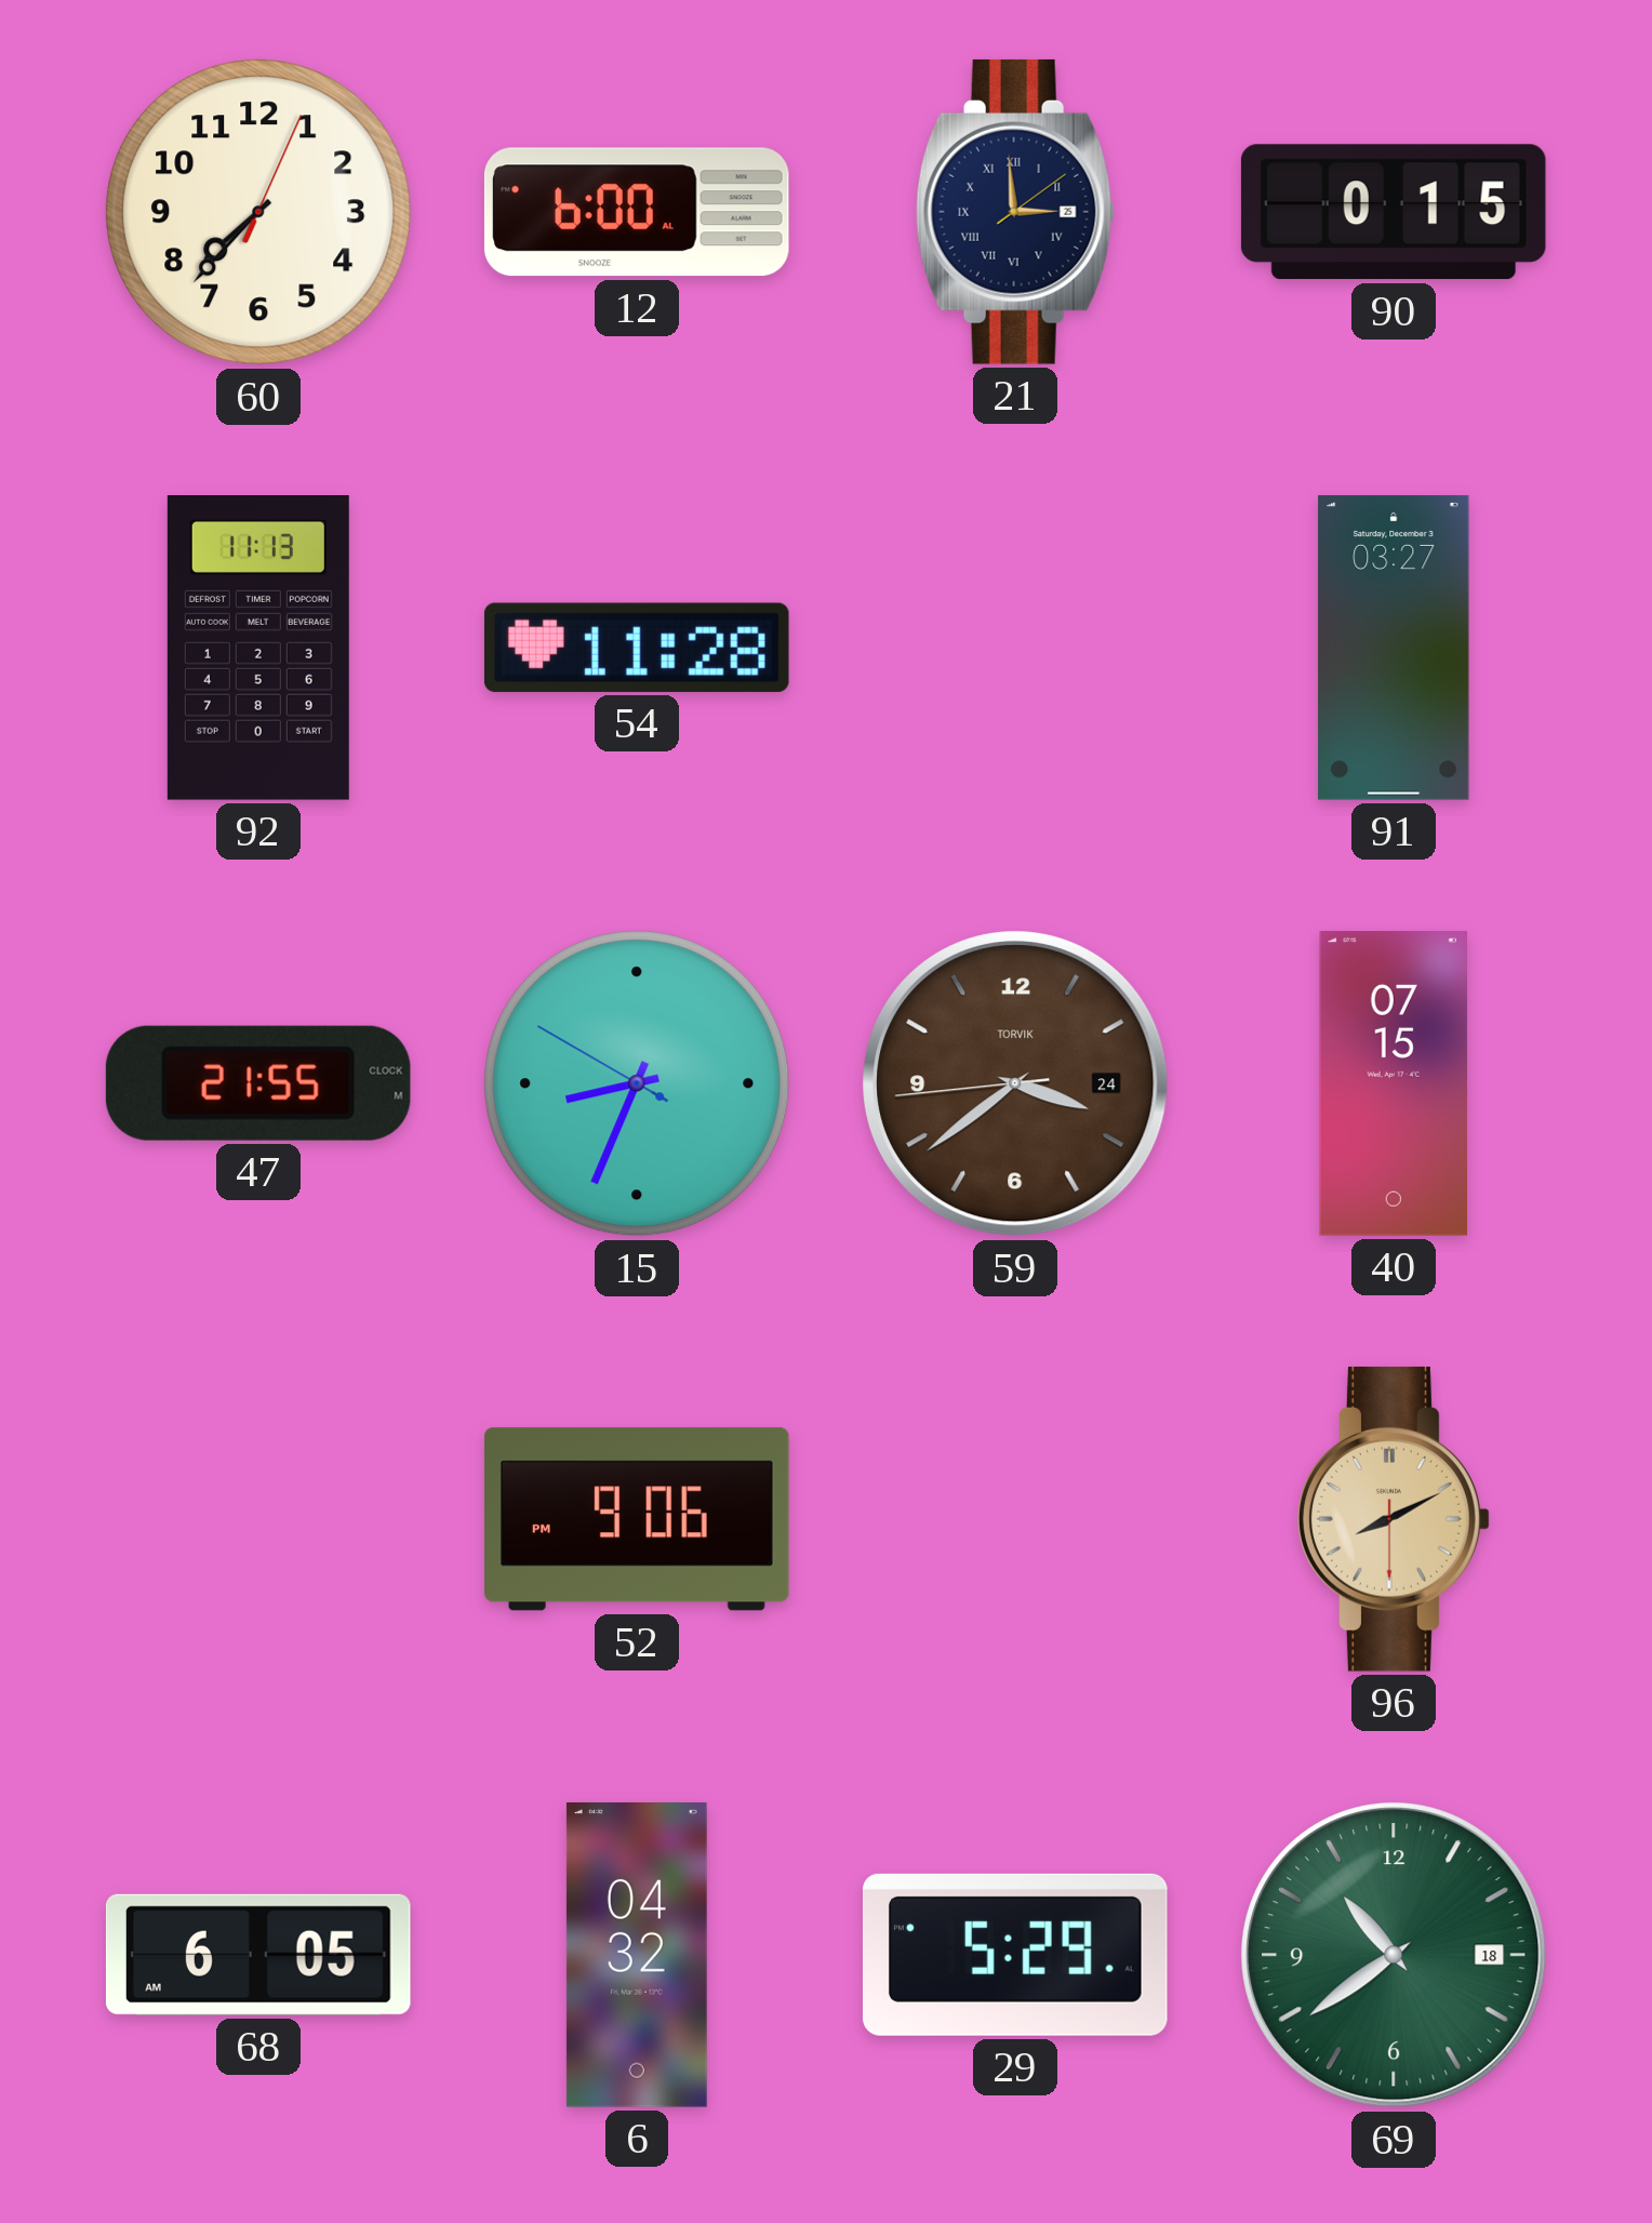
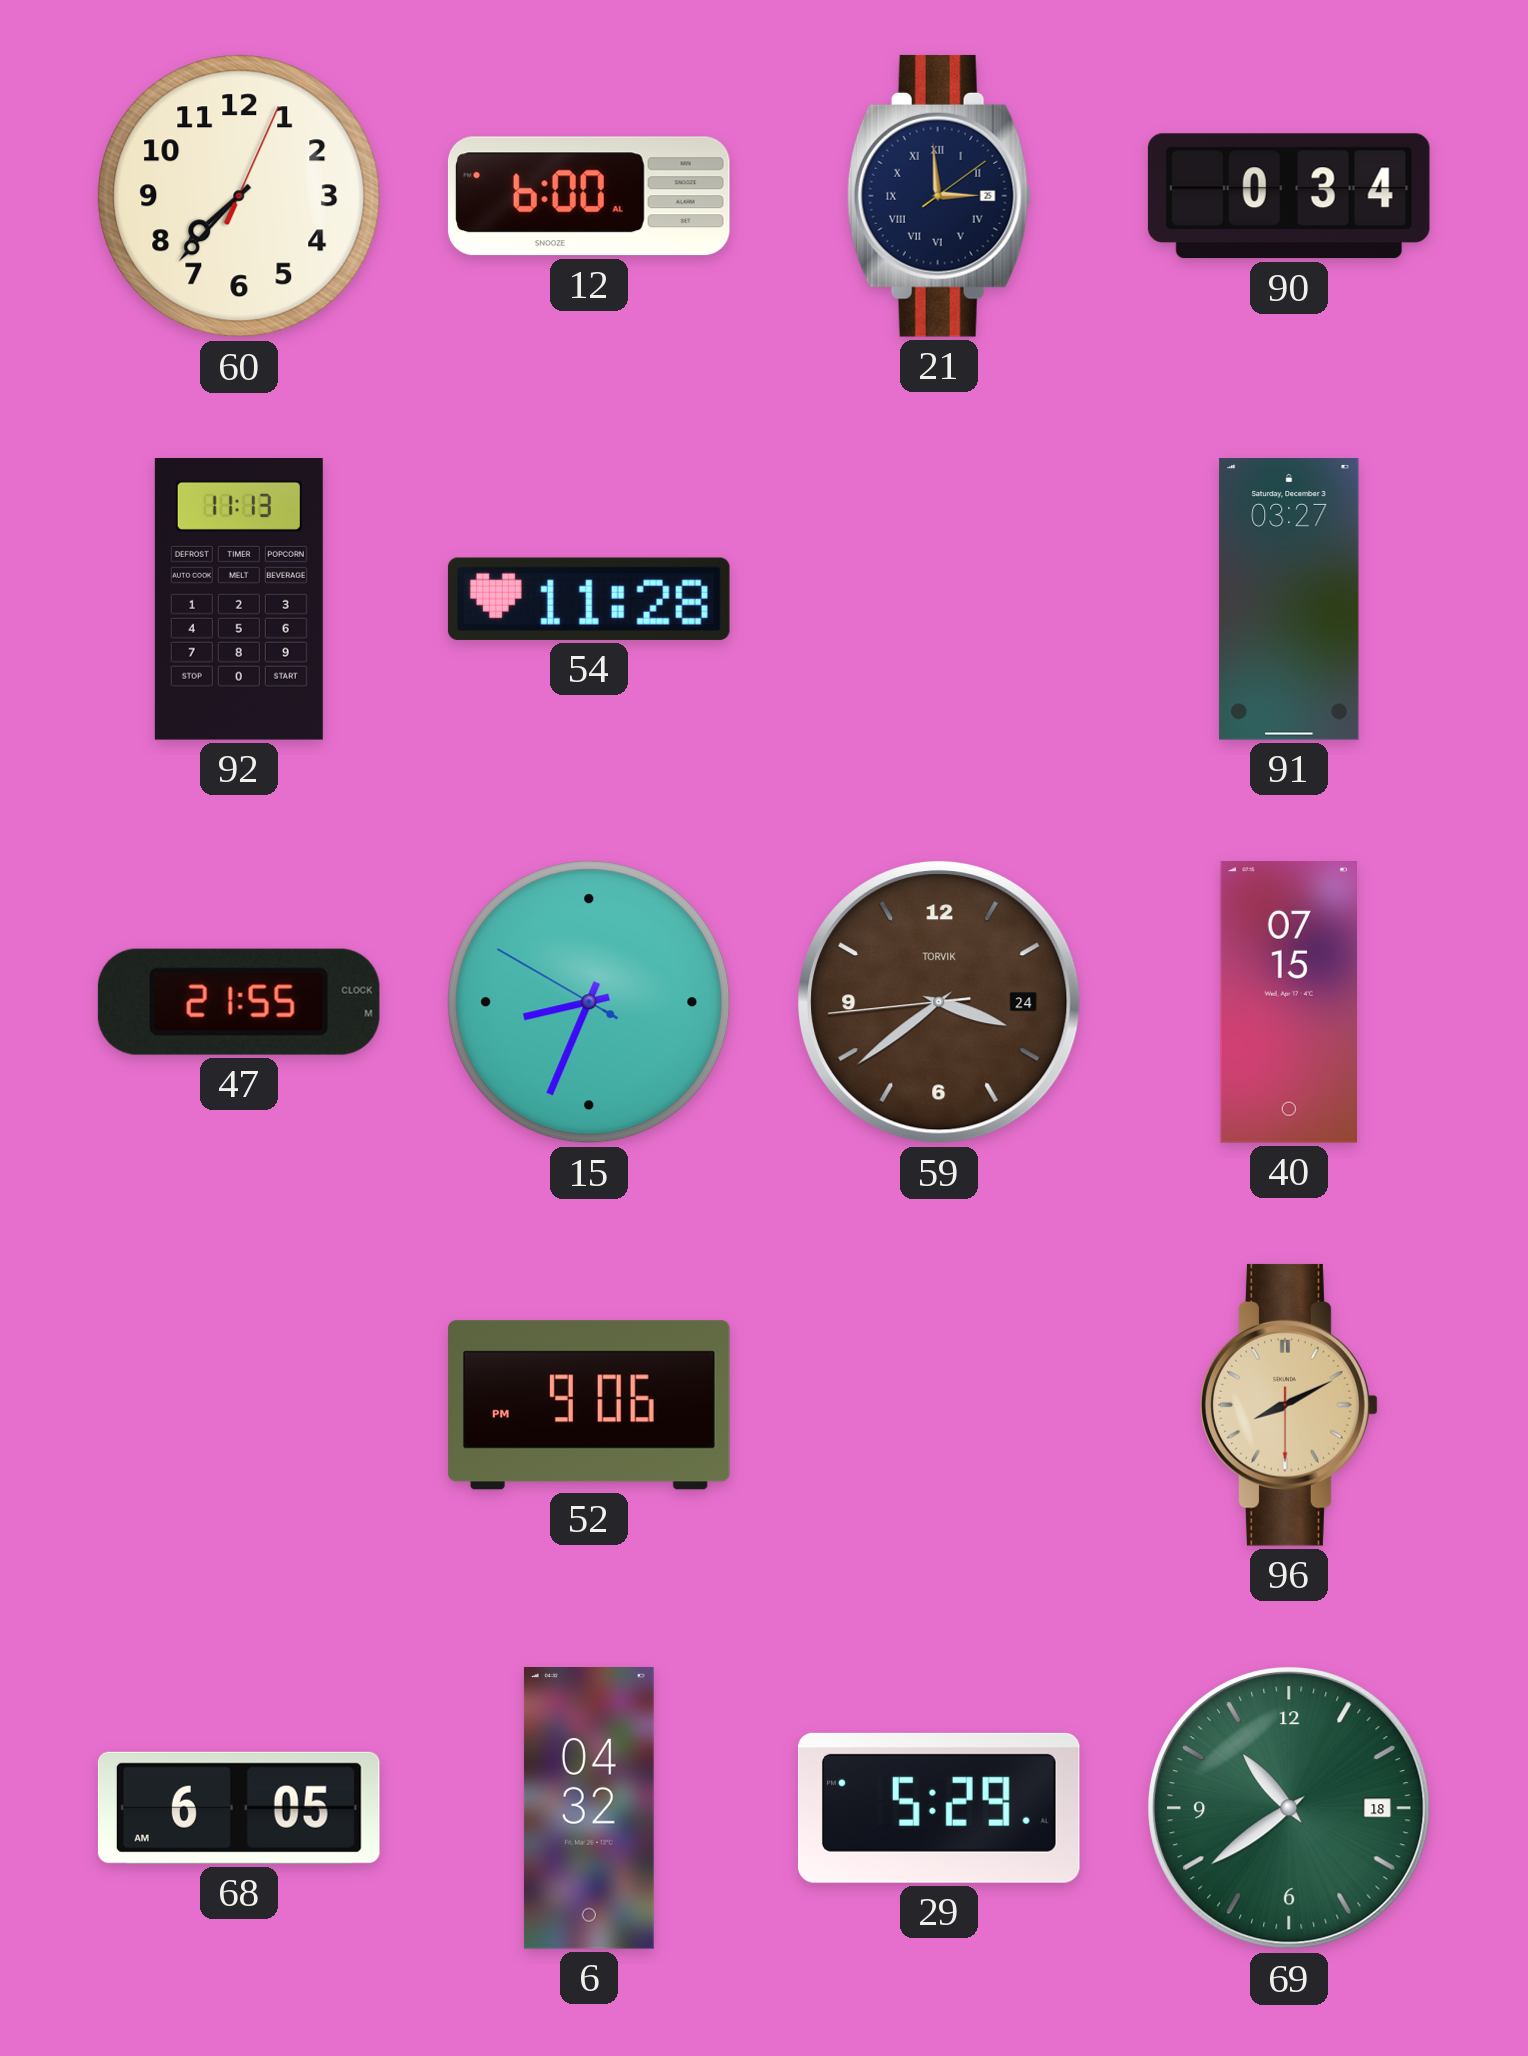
90: 0:15 -> 0:34
